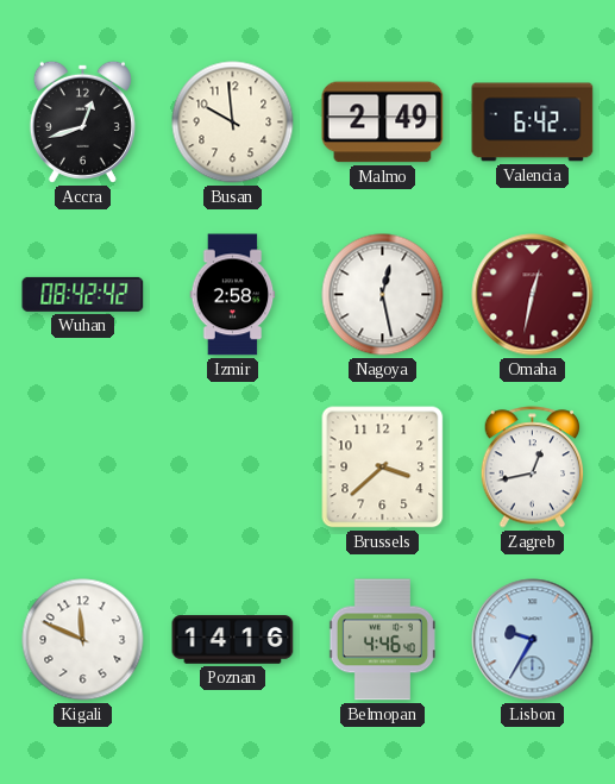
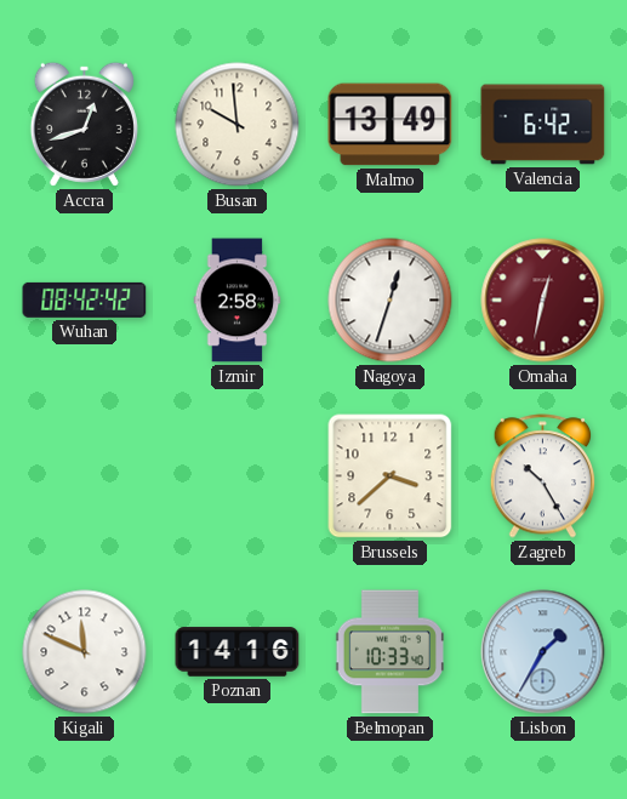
Malmo: 2:49 -> 13:49
Nagoya: 12:28 -> 12:33
Zagreb: 12:43 -> 10:25
Belmopan: 4:46 -> 10:33
Lisbon: 9:35 -> 1:35
